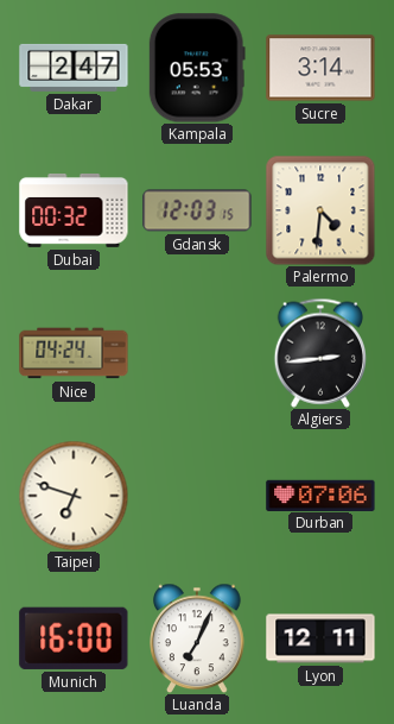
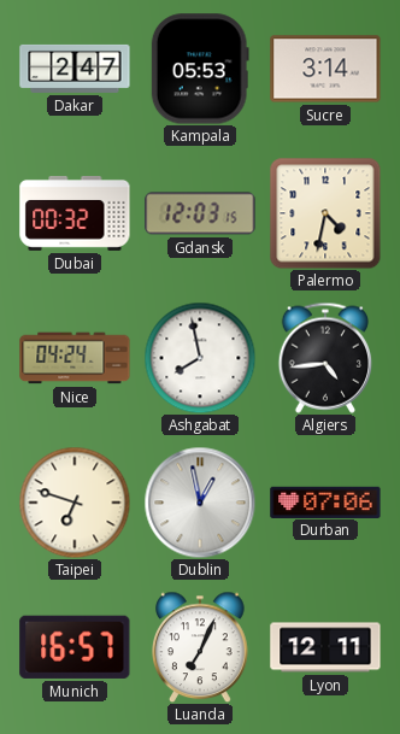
Palermo: 4:31 -> 4:32
Ashgabat: none -> 7:58
Algiers: 2:44 -> 4:44
Dublin: none -> 12:58
Munich: 16:00 -> 16:57
